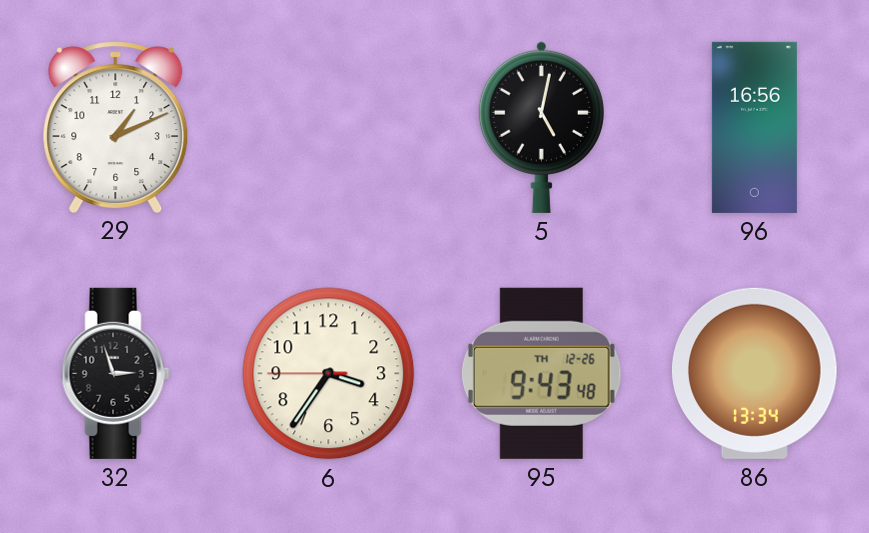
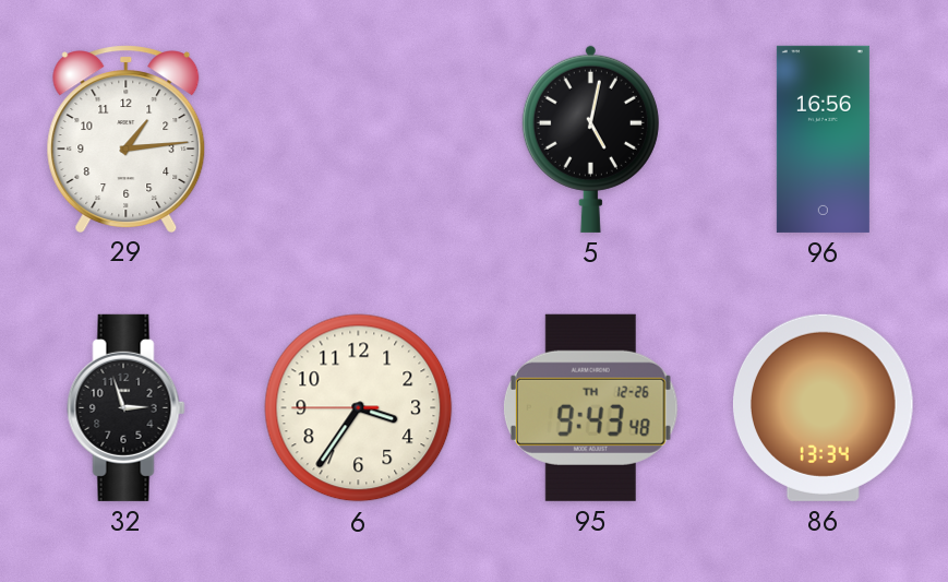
29: 1:11 -> 1:14
